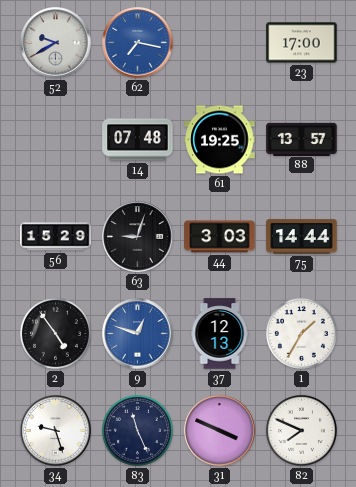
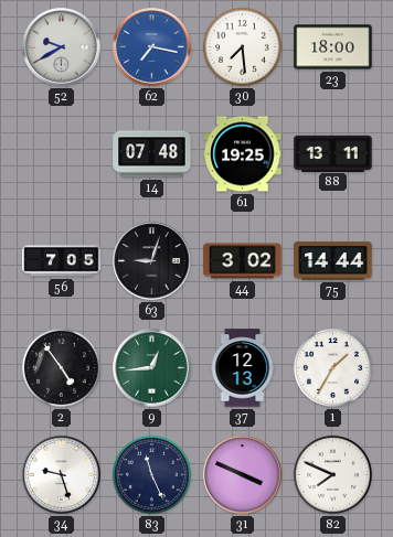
30: none -> 7:29
23: 17:00 -> 18:00
88: 13:57 -> 13:11
56: 15:29 -> 7:05
44: 3:03 -> 3:02
9: 12:48 -> 12:44
9 dial: blue -> green
